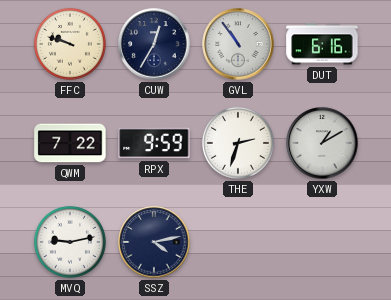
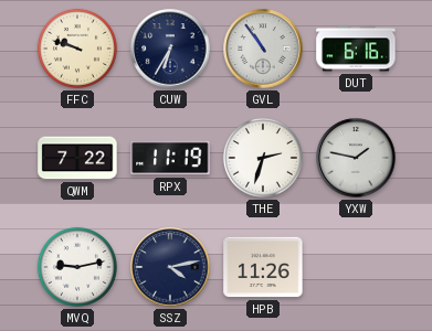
CUW: 12:35 -> 6:35
RPX: 9:59 -> 11:19
YXW: 1:10 -> 1:47
HPB: none -> 11:26
